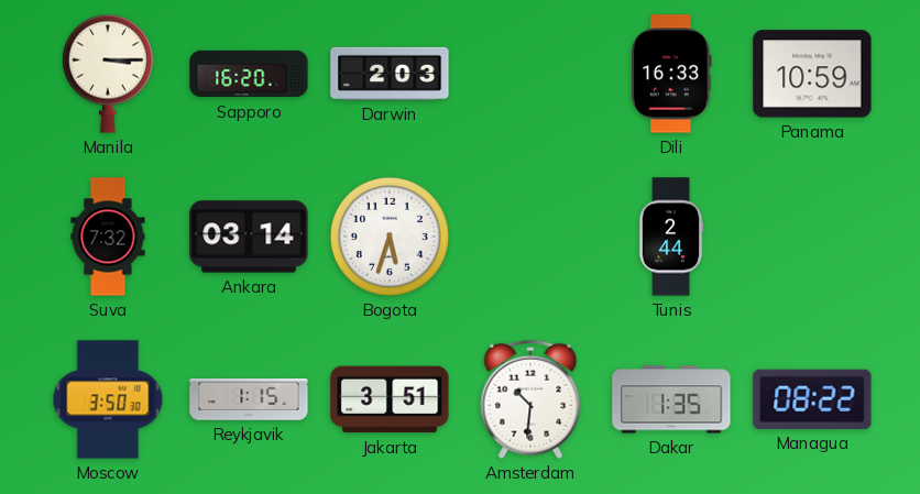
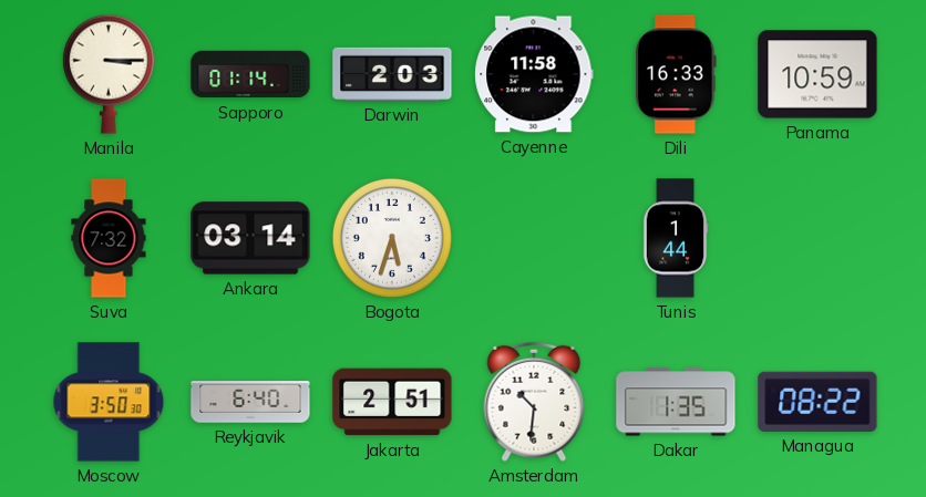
Sapporo: 16:20 -> 01:14
Cayenne: none -> 11:58
Tunis: 2:44 -> 1:44
Reykjavik: 1:15 -> 6:40
Jakarta: 3:51 -> 2:51
